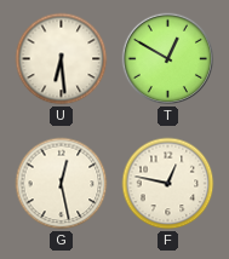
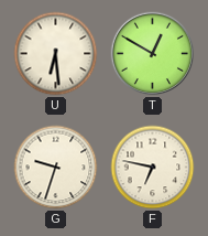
G: 12:28 -> 9:33
F: 12:47 -> 6:47
